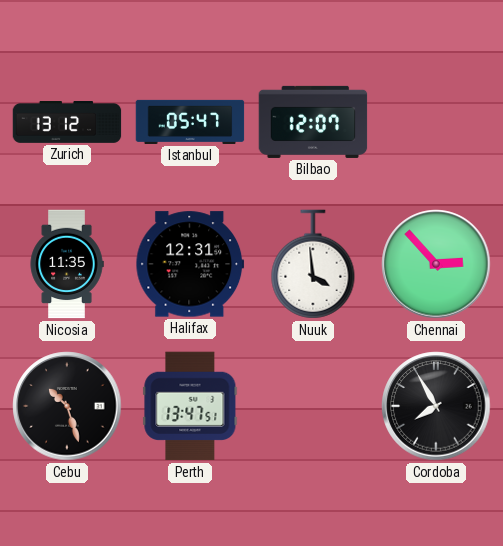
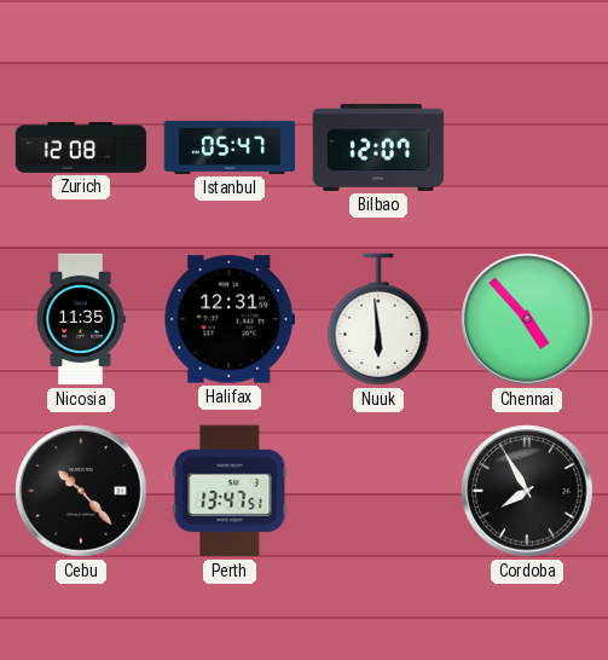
Zurich: 13:12 -> 12:08
Nuuk: 3:59 -> 5:59
Chennai: 2:53 -> 4:53
Cebu: 10:27 -> 10:23
